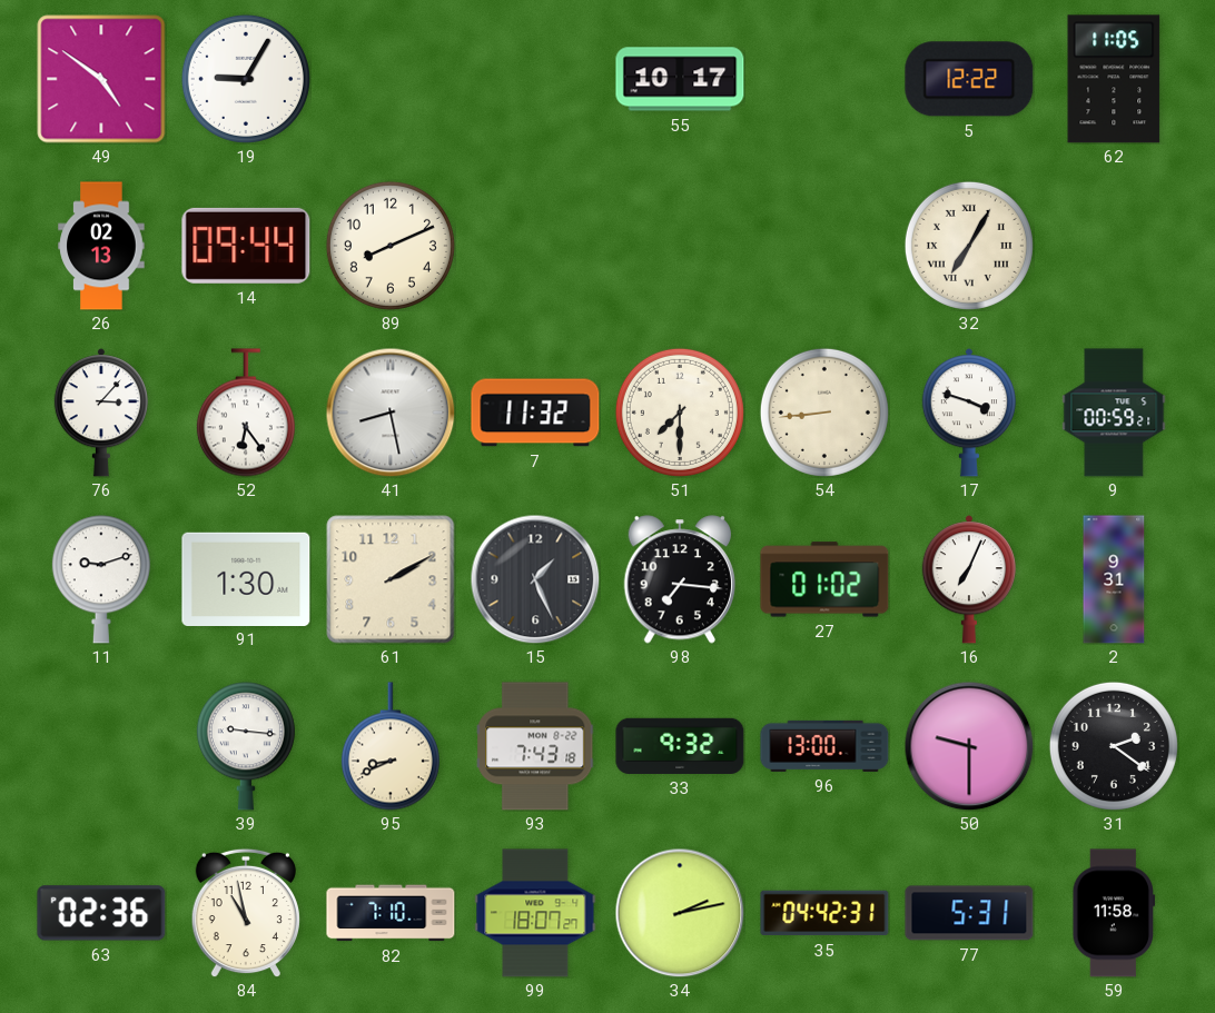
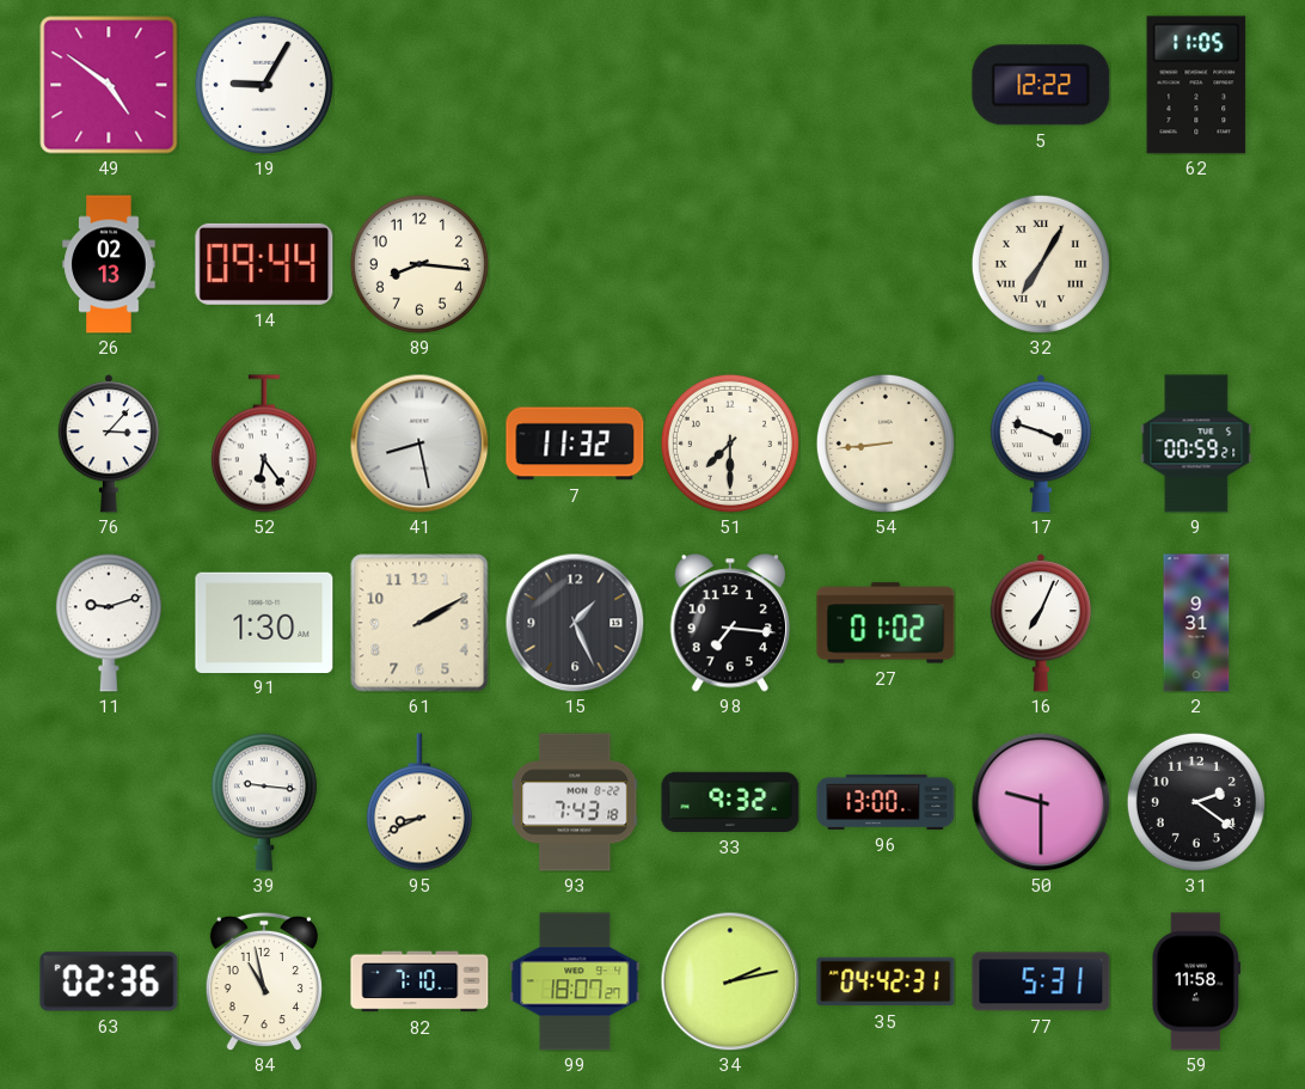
55: 10:17 -> none
89: 8:11 -> 8:16
